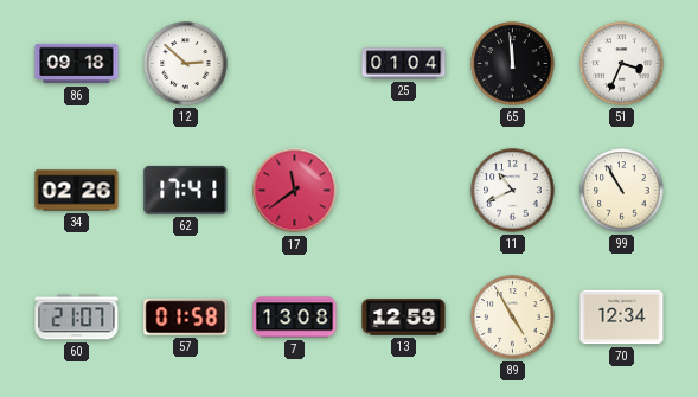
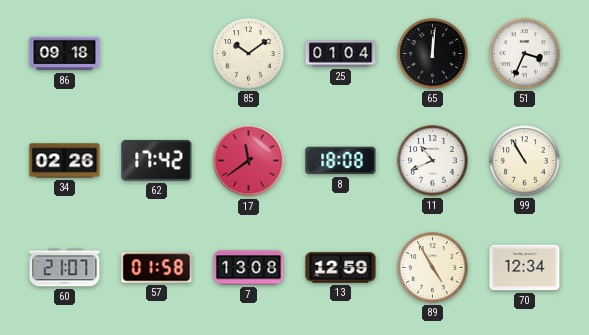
12: 2:52 -> none
85: none -> 10:09
65: 11:59 -> 12:01
62: 17:41 -> 17:42
8: none -> 18:08
